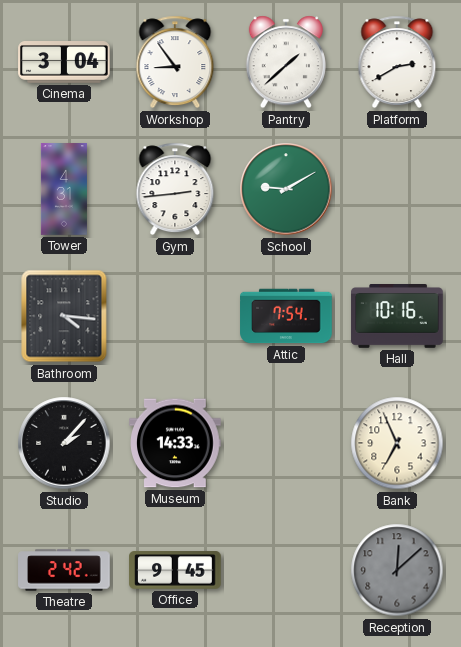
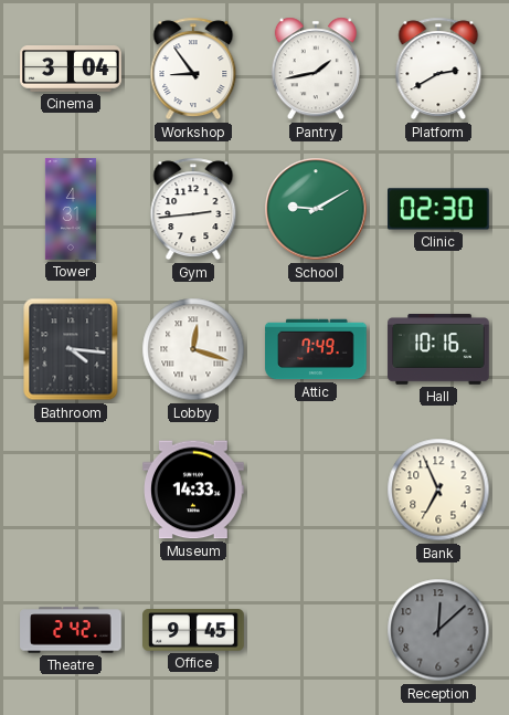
Pantry: 1:38 -> 1:43
Clinic: none -> 02:30
Lobby: none -> 12:18
Attic: 7:54 -> 7:49
Studio: 2:07 -> none
